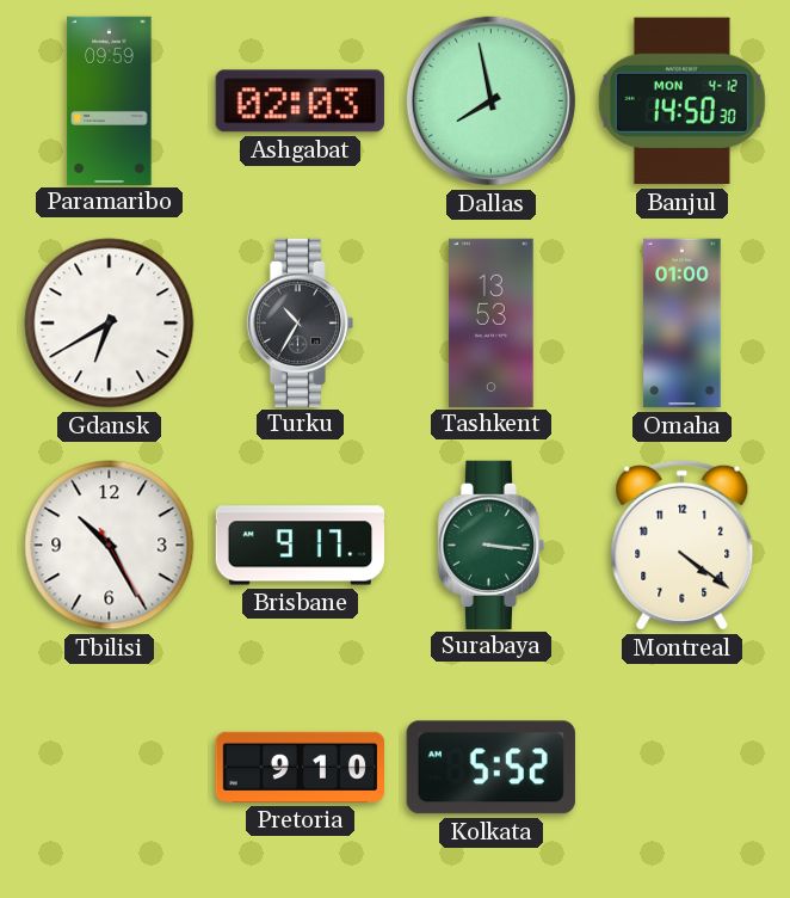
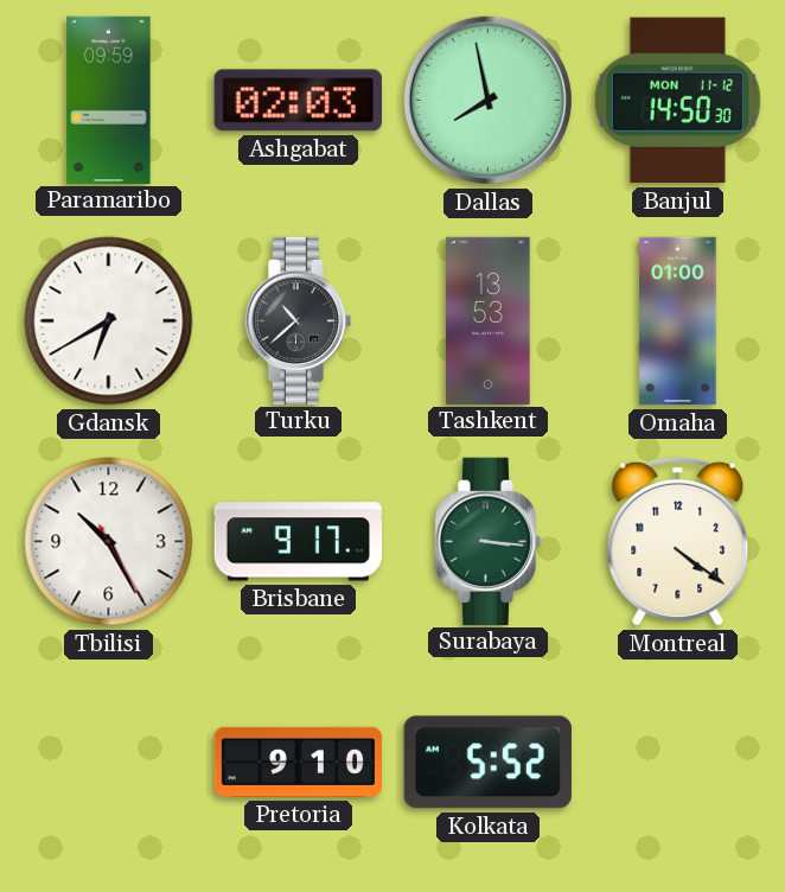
Banjul date: MON 4-12 -> MON 11-12
Turku: 10:35 -> 10:38
